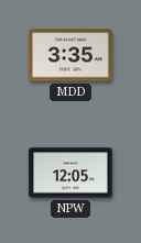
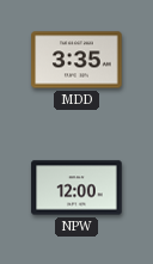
NPW: 12:05 -> 12:00
